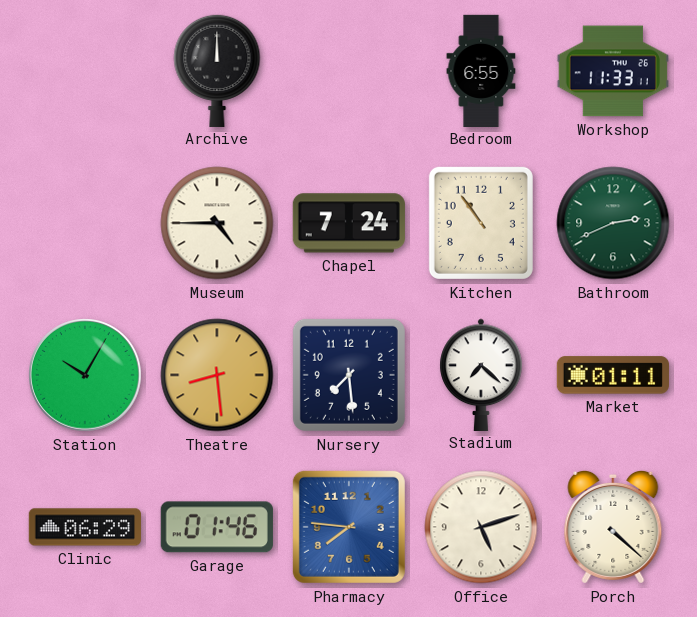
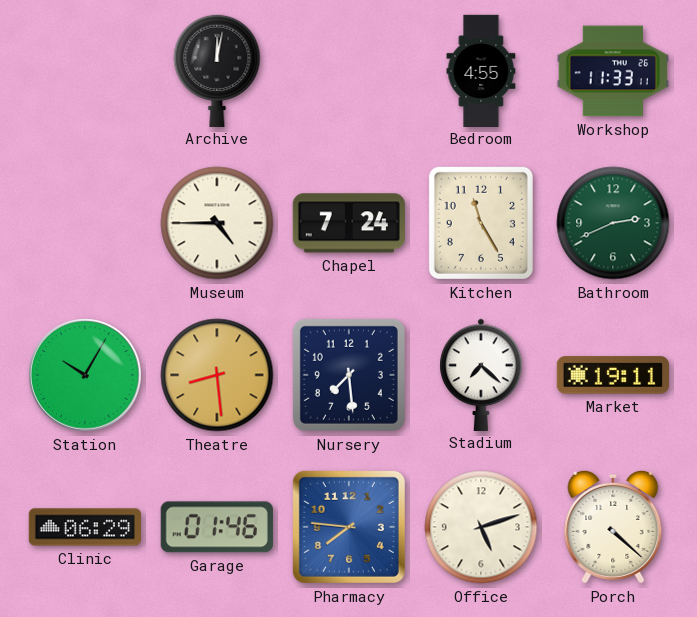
Archive: 12:00 -> 12:02
Bedroom: 6:55 -> 4:55
Kitchen: 10:54 -> 11:25
Market: 01:11 -> 19:11
